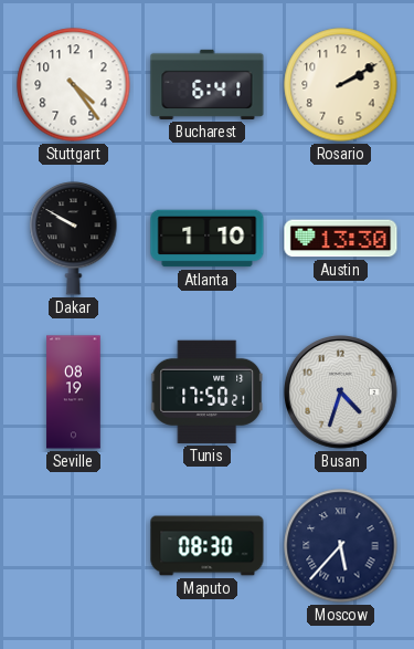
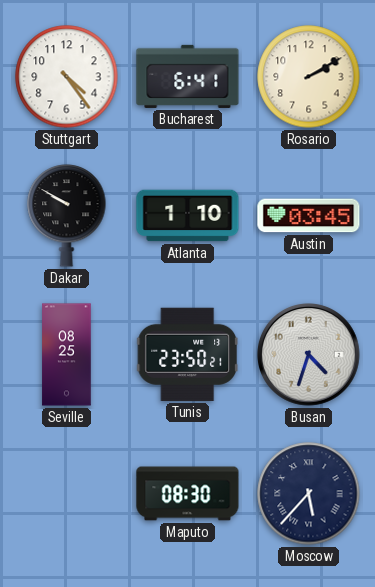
Austin: 13:30 -> 03:45
Seville: 08:19 -> 08:25
Tunis: 17:50 -> 23:50
